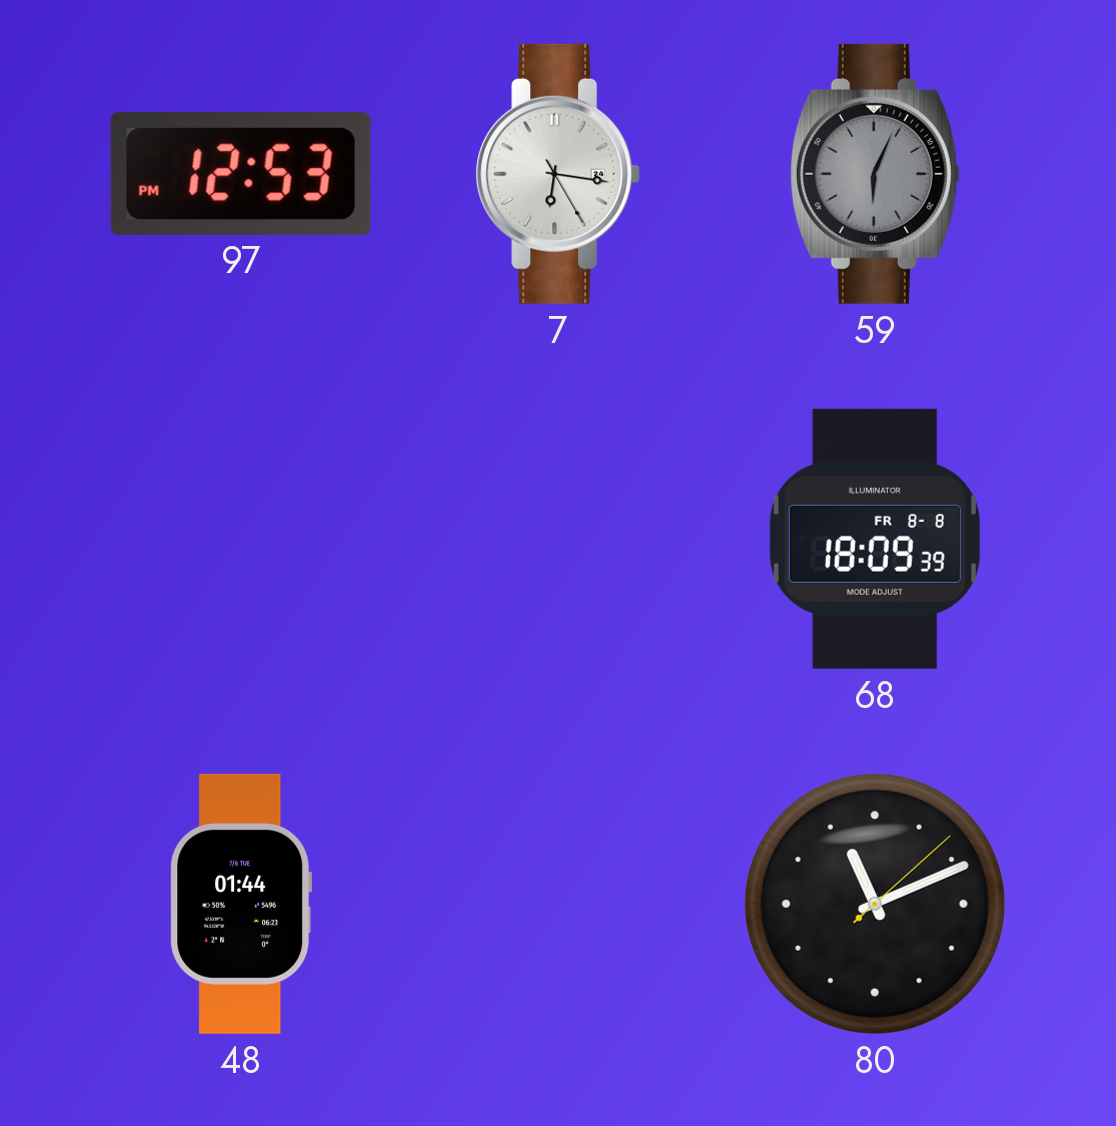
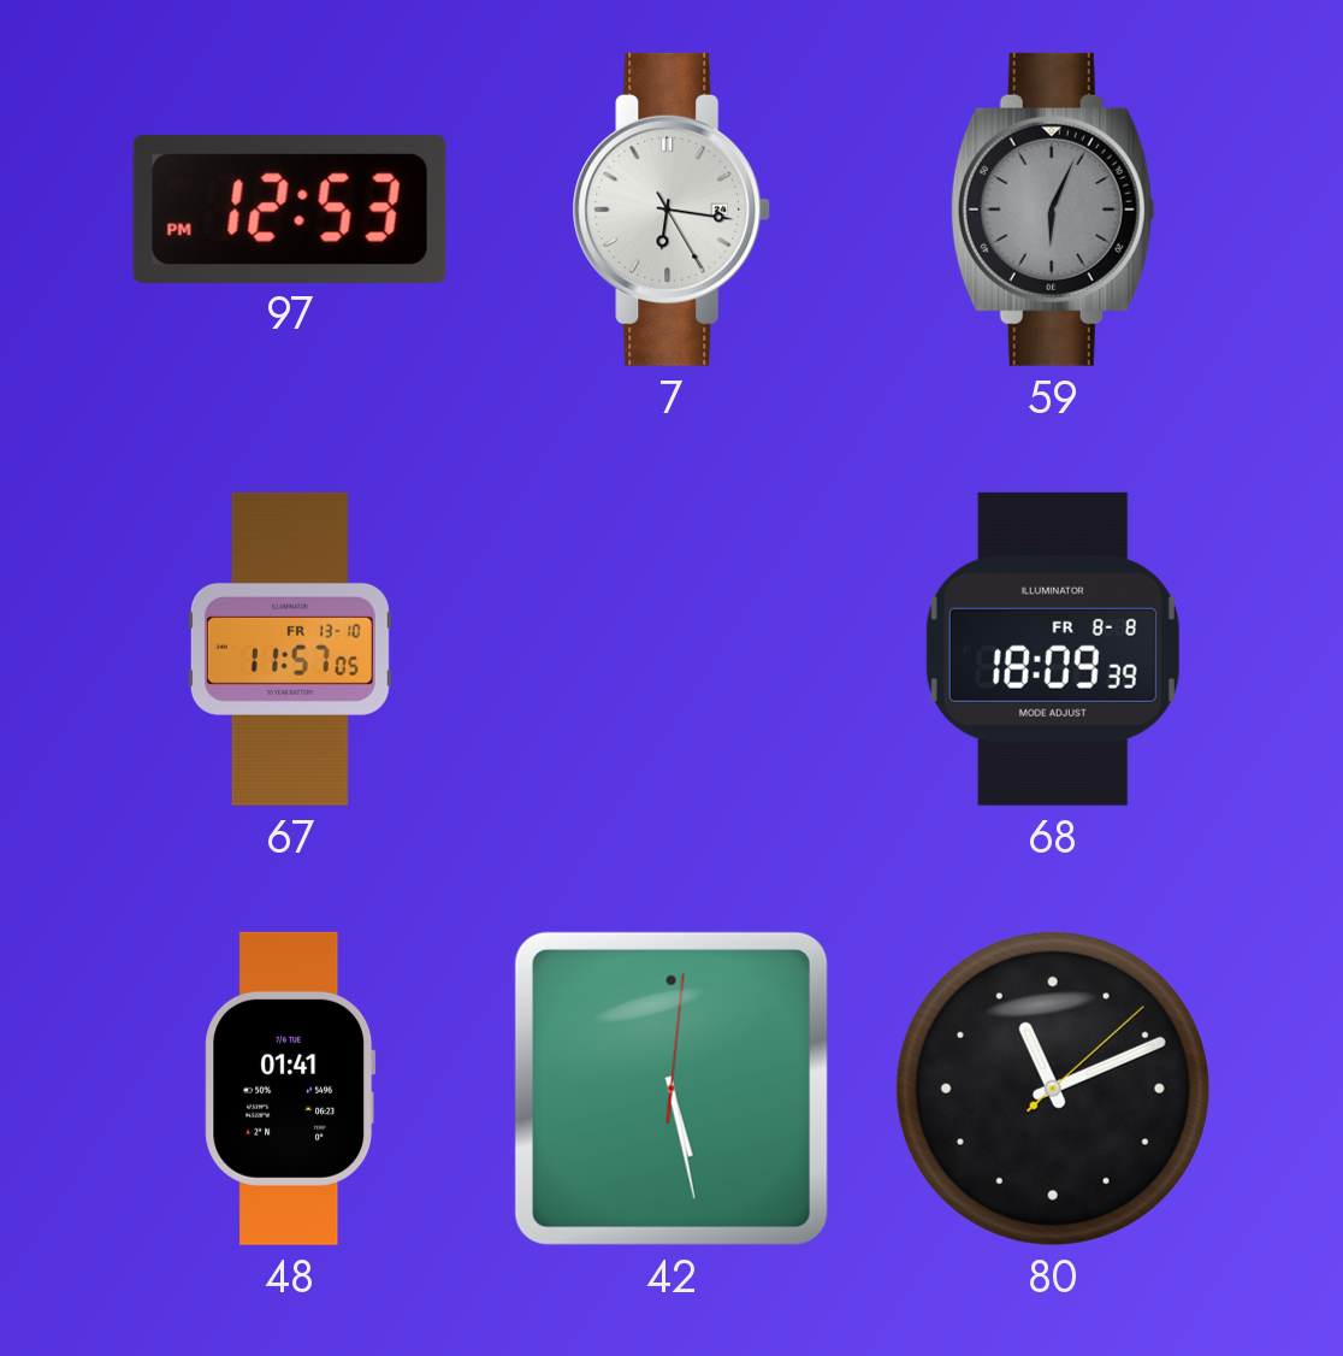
67: none -> 11:57
48: 01:44 -> 01:41
42: none -> 5:28
